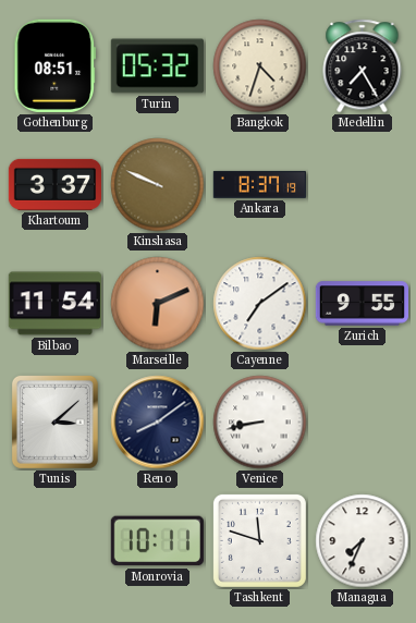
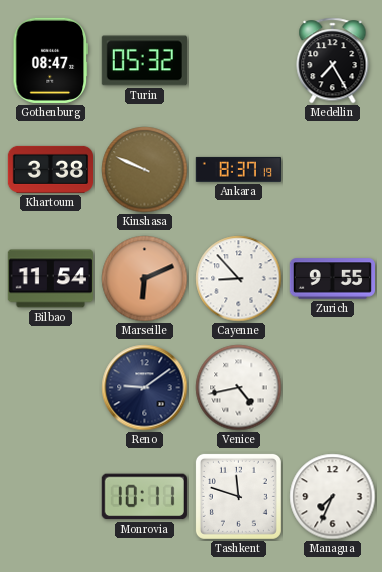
Gothenburg: 08:51 -> 08:47
Bangkok: 4:33 -> none
Khartoum: 3:37 -> 3:38
Cayenne: 7:09 -> 8:53
Tunis: 3:08 -> none
Reno: 8:09 -> 9:09
Venice: 8:43 -> 4:43
